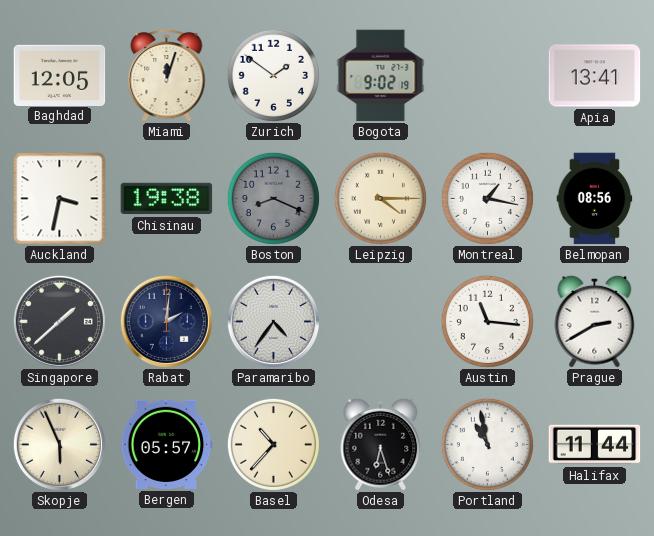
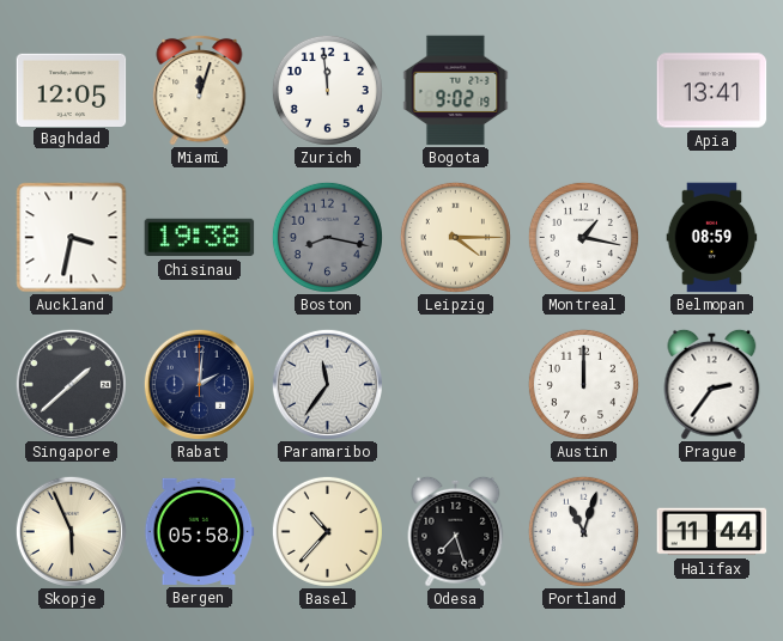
Zurich: 1:51 -> 11:59
Boston: 8:19 -> 8:17
Belmopan: 08:56 -> 08:59
Paramaribo: 4:36 -> 11:36
Austin: 11:16 -> 12:00
Prague: 2:40 -> 2:36
Bergen: 05:57 -> 05:58
Odesa: 6:27 -> 7:27
Portland: 10:58 -> 11:03
